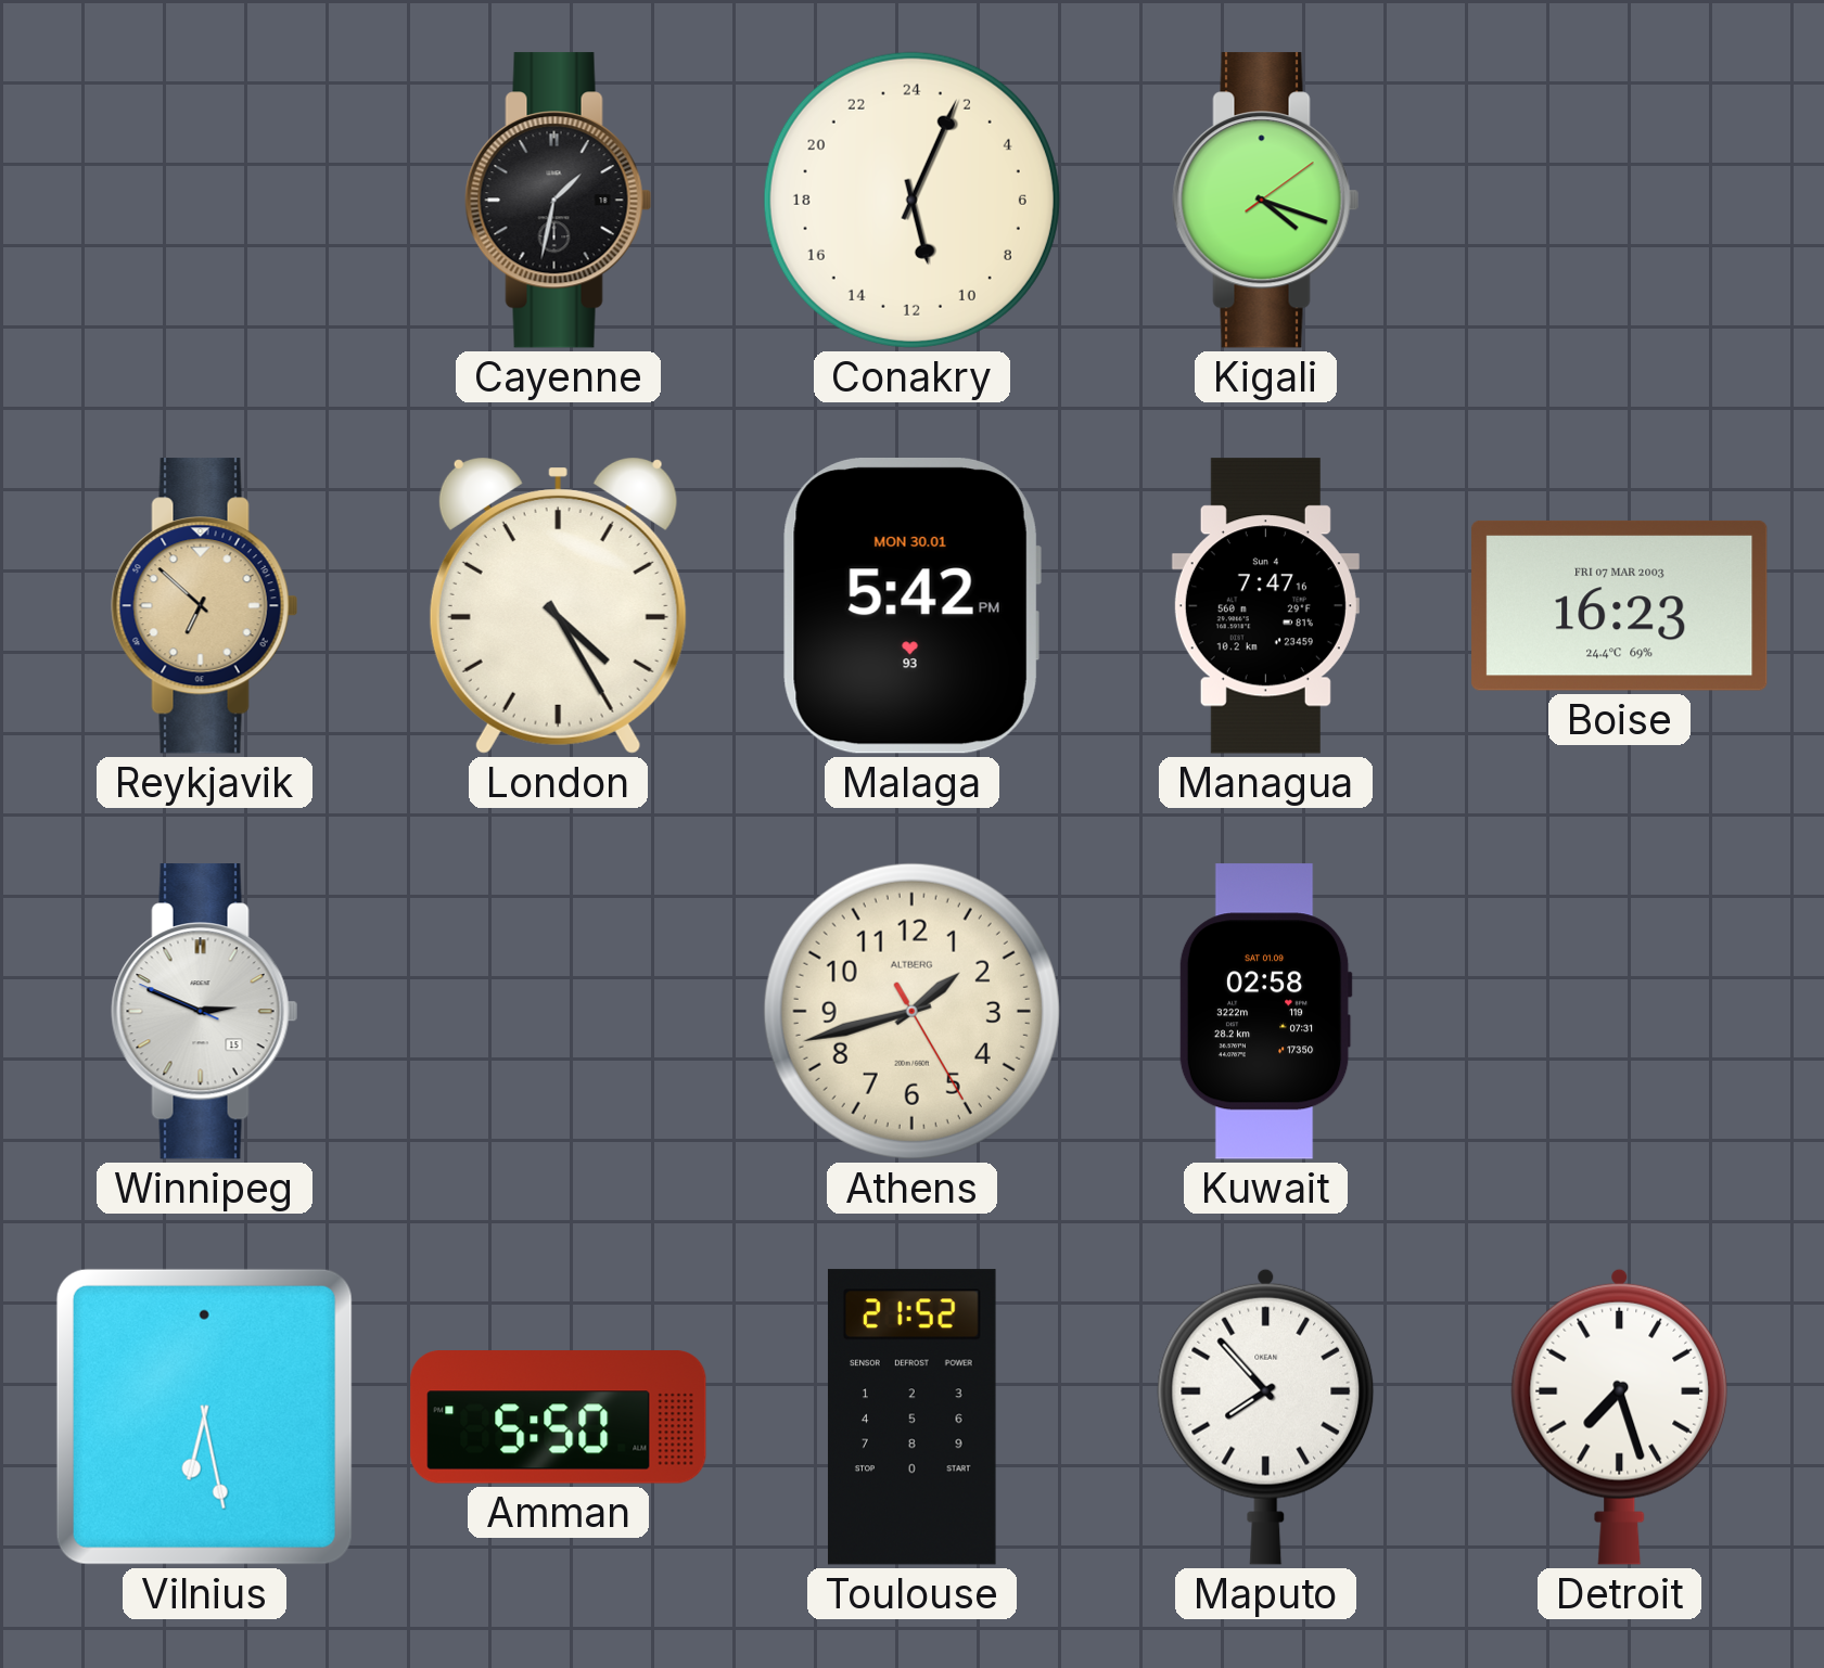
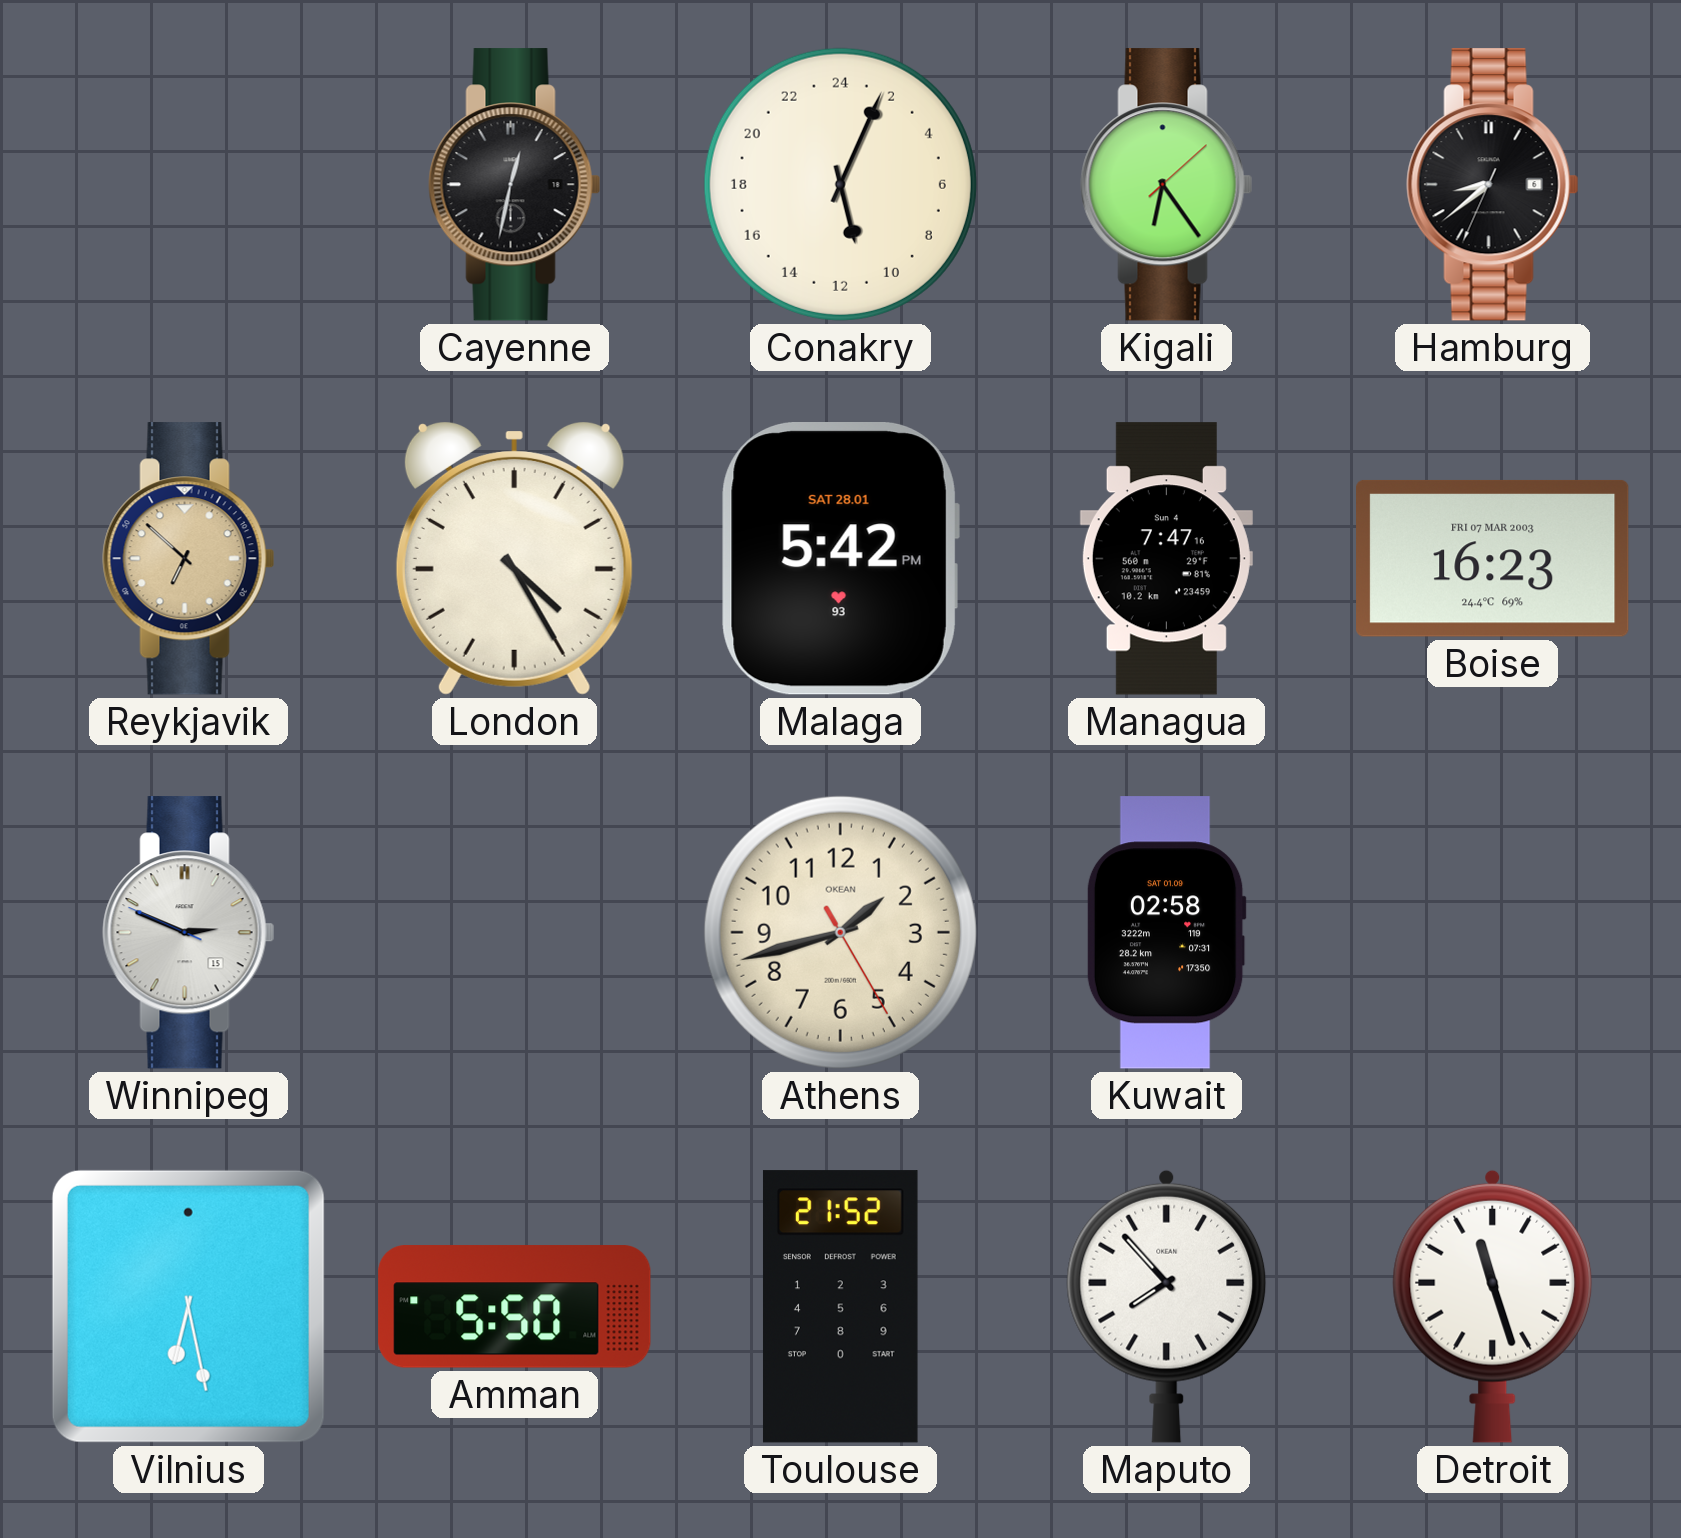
Cayenne: 1:32 -> 12:32
Kigali: 4:18 -> 6:24
Hamburg: none -> 8:38
Malaga date: MON 30.01 -> SAT 28.01
Athens brand: ALTBERG -> OKEAN
Detroit: 7:27 -> 11:27
